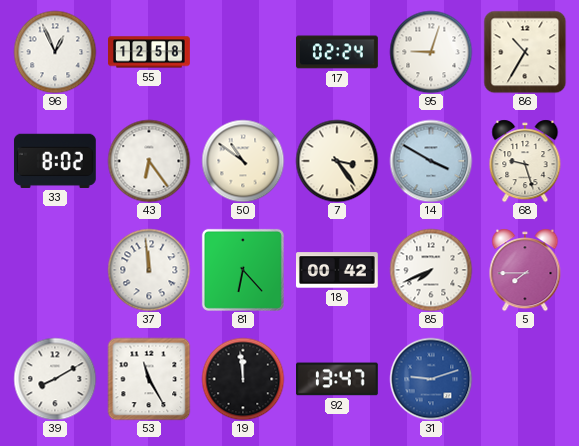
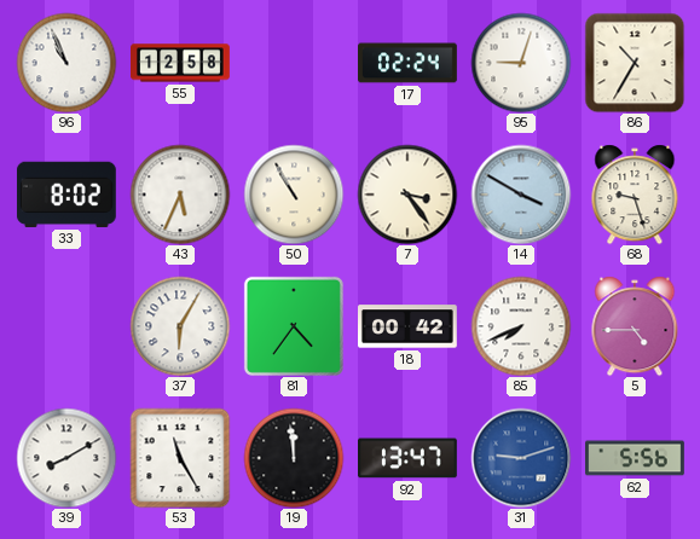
96: 12:56 -> 10:56
43: 6:24 -> 5:34
50: 10:51 -> 10:55
37: 11:59 -> 6:05
81: 6:23 -> 4:36
5: 7:45 -> 4:45
62: none -> 5:56
